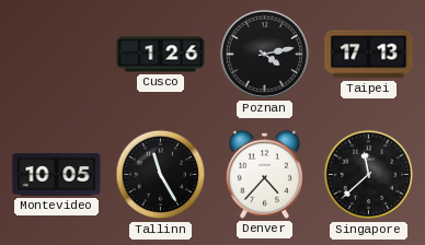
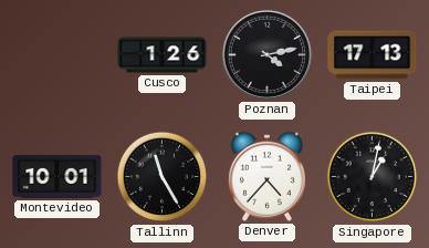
Montevideo: 10:05 -> 10:01
Singapore: 11:38 -> 1:02
